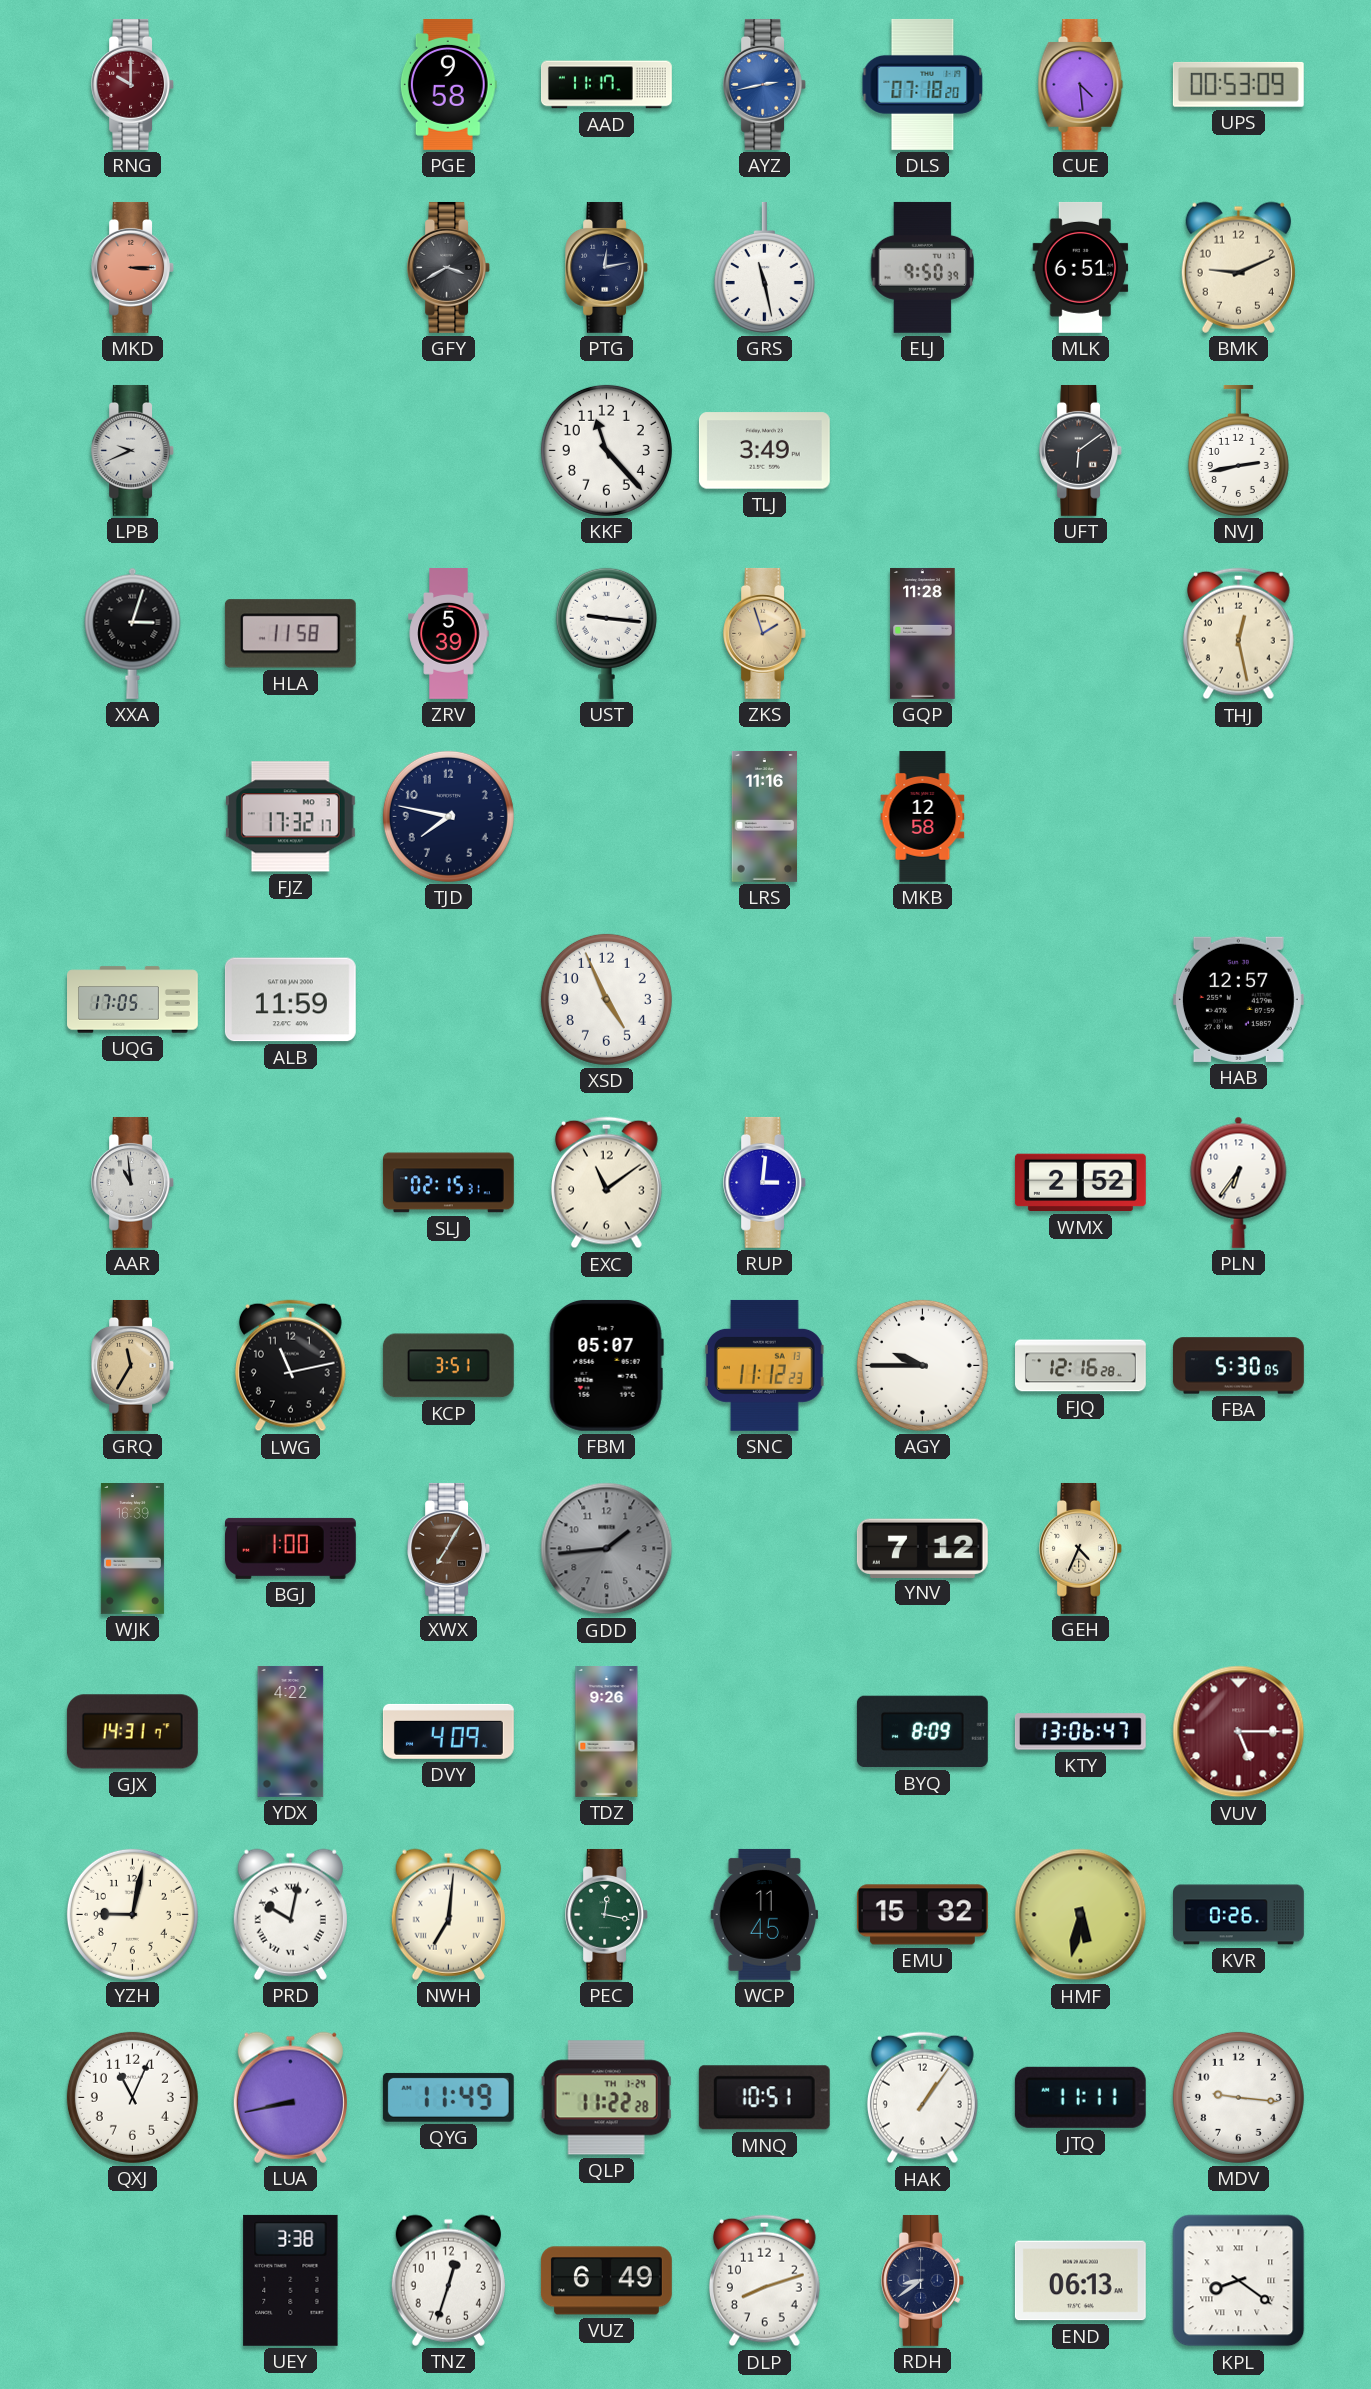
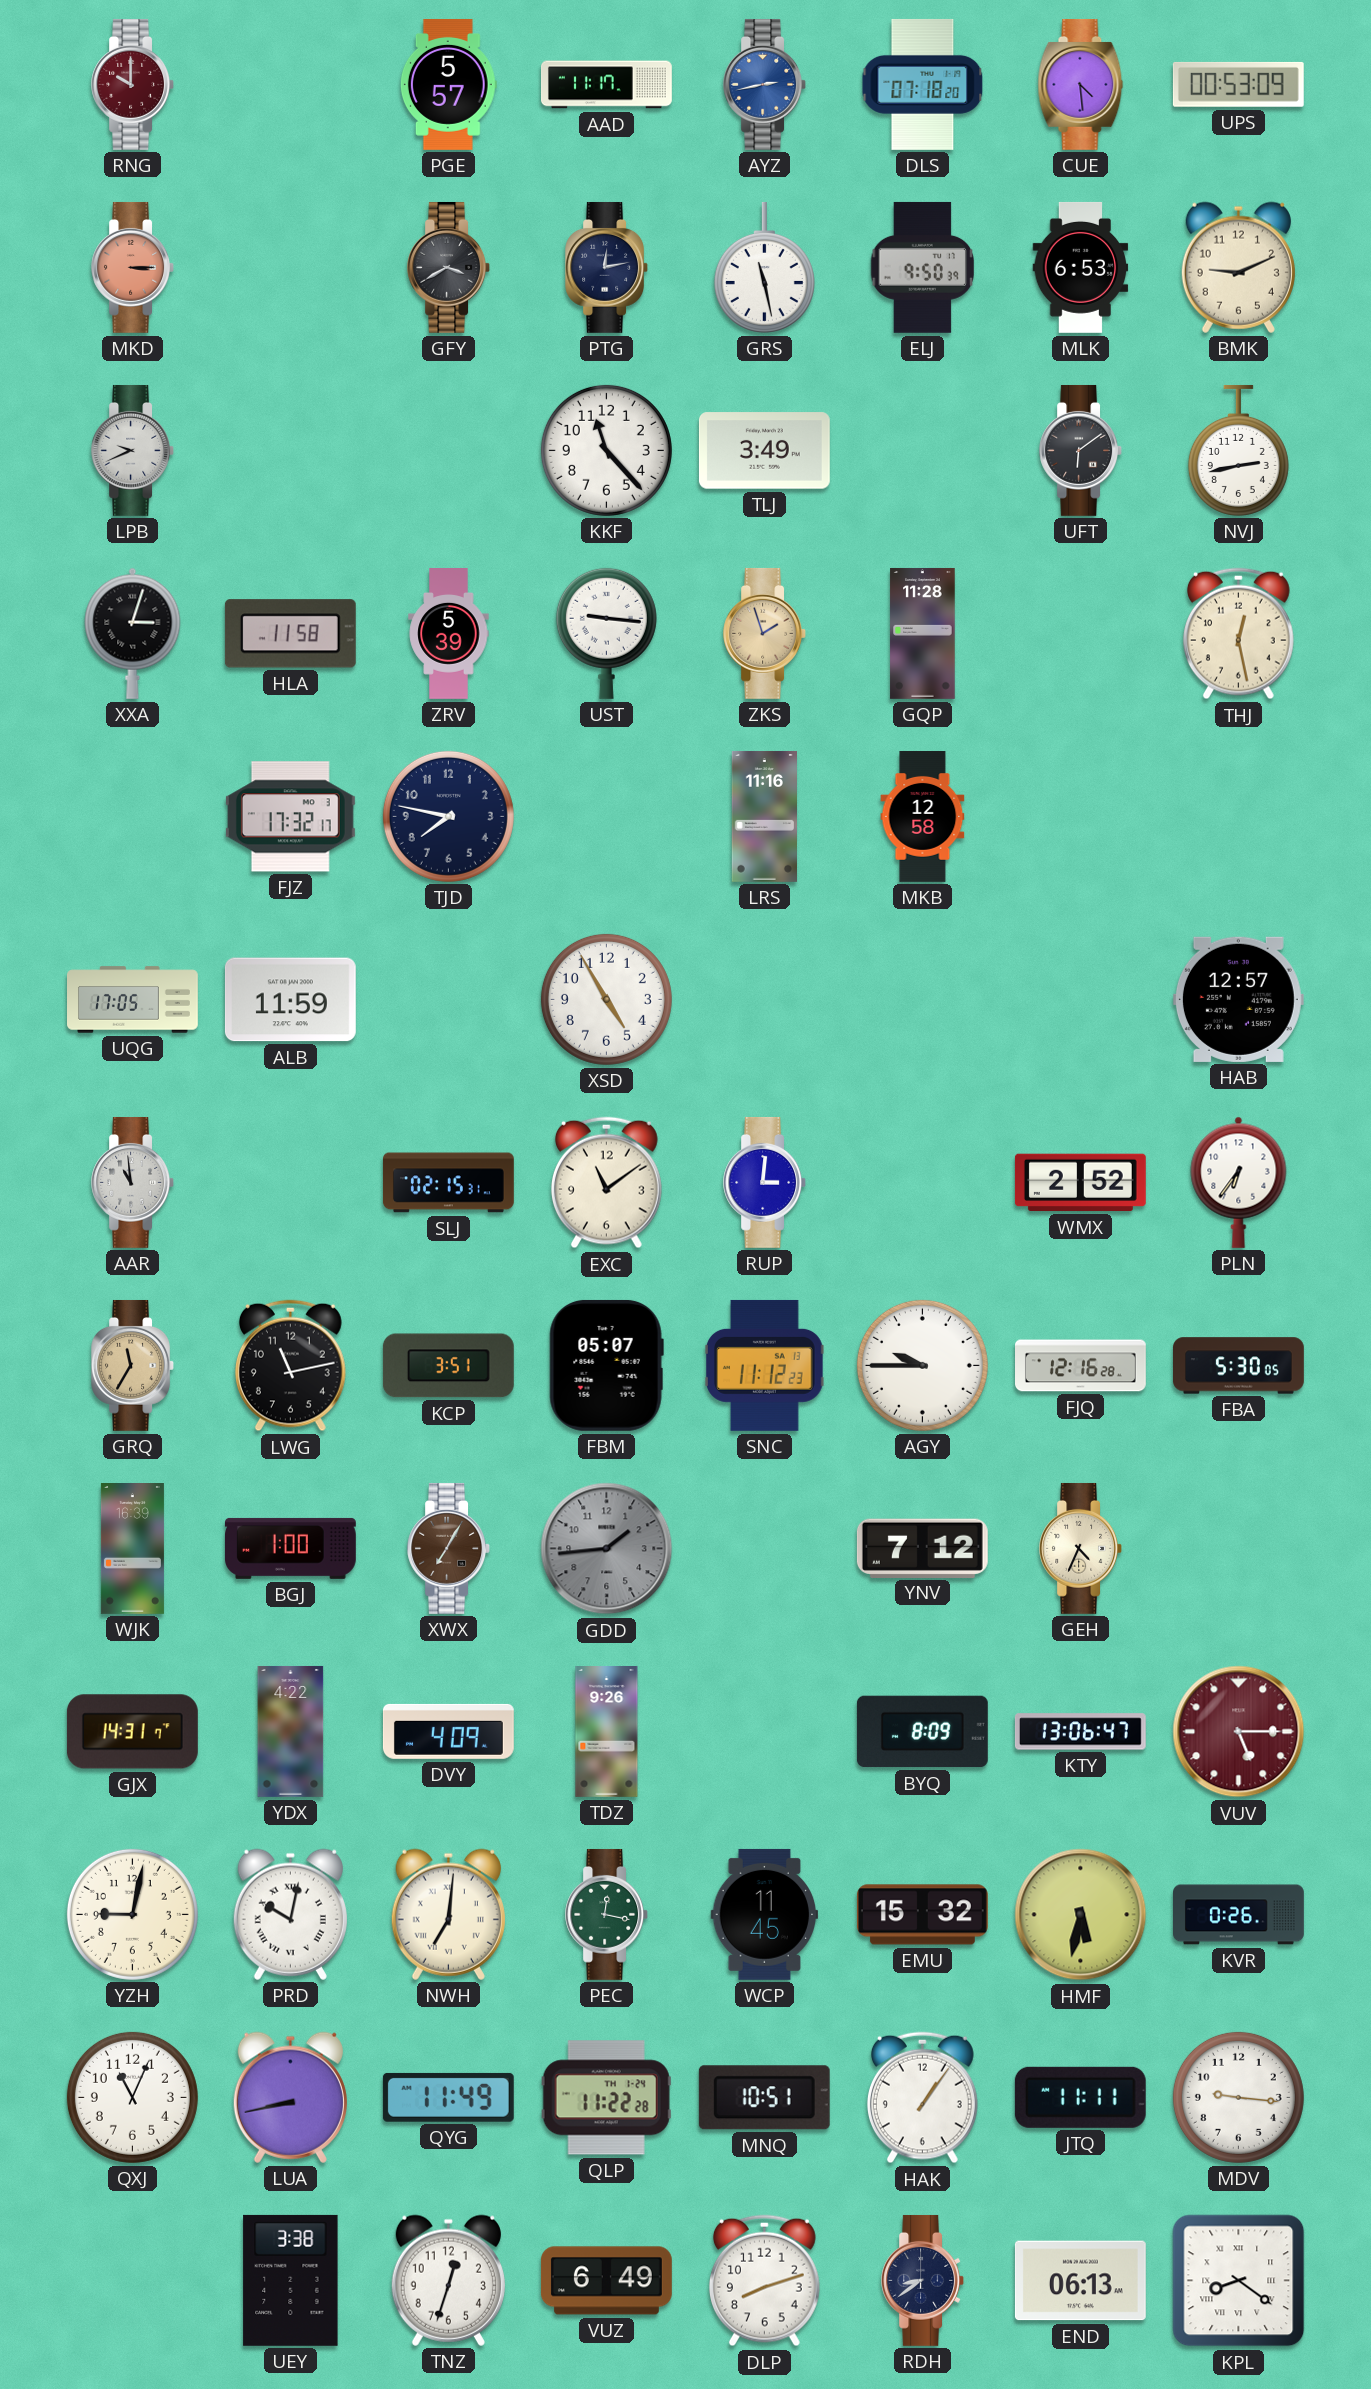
PGE: 9:58 -> 5:57
MLK: 6:51 -> 6:53
XSD: 4:56 -> 4:55
